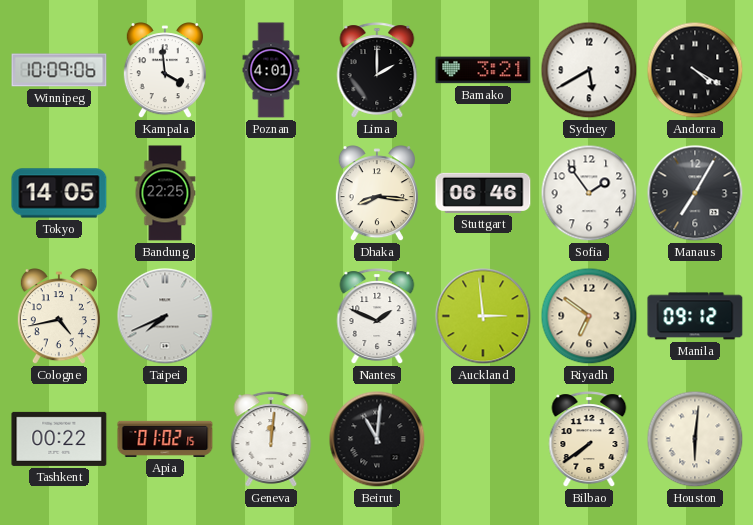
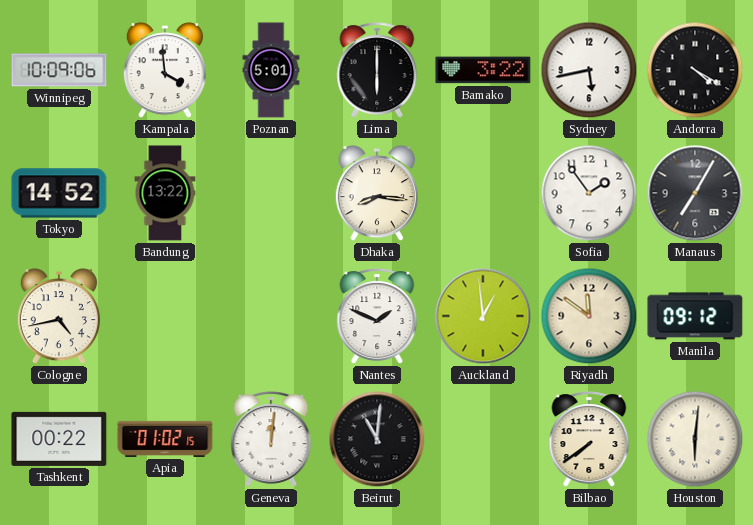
Poznan: 4:01 -> 5:01
Lima: 2:00 -> 6:00
Bamako: 3:21 -> 3:22
Sydney: 5:40 -> 5:43
Tokyo: 14:05 -> 14:52
Bandung: 22:25 -> 13:22
Stuttgart: 06:46 -> none
Taipei: 7:41 -> none
Auckland: 2:59 -> 12:59
Riyadh: 6:51 -> 11:51
